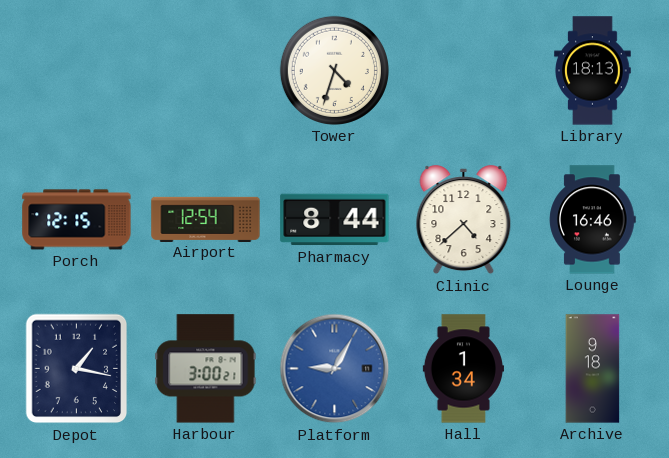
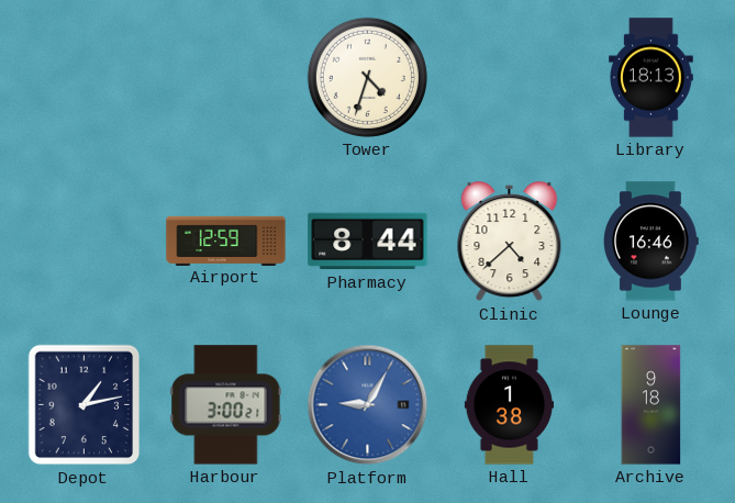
Porch: 12:15 -> none
Airport: 12:54 -> 12:59
Depot: 1:17 -> 1:13
Hall: 1:34 -> 1:38
